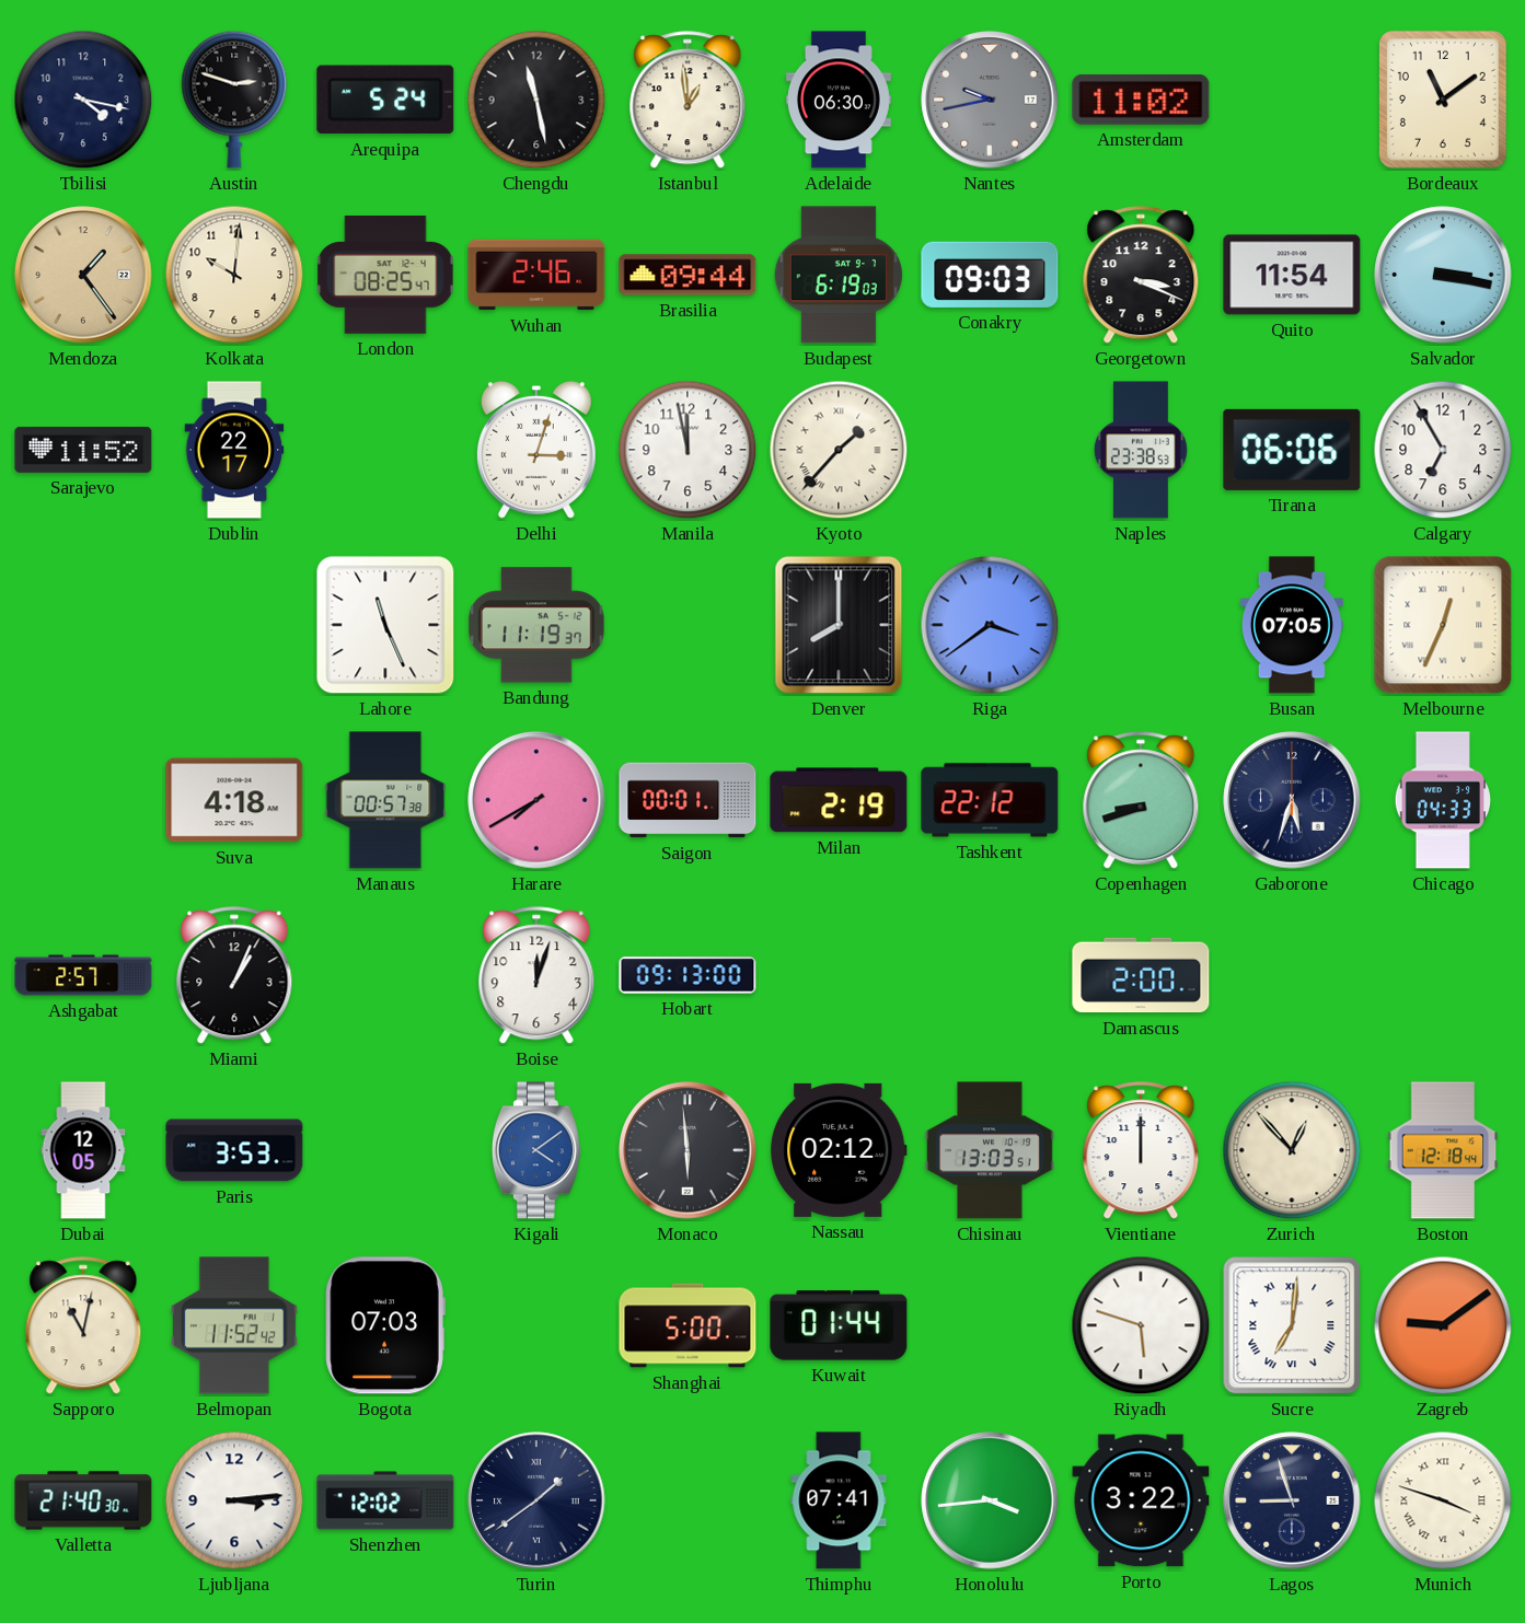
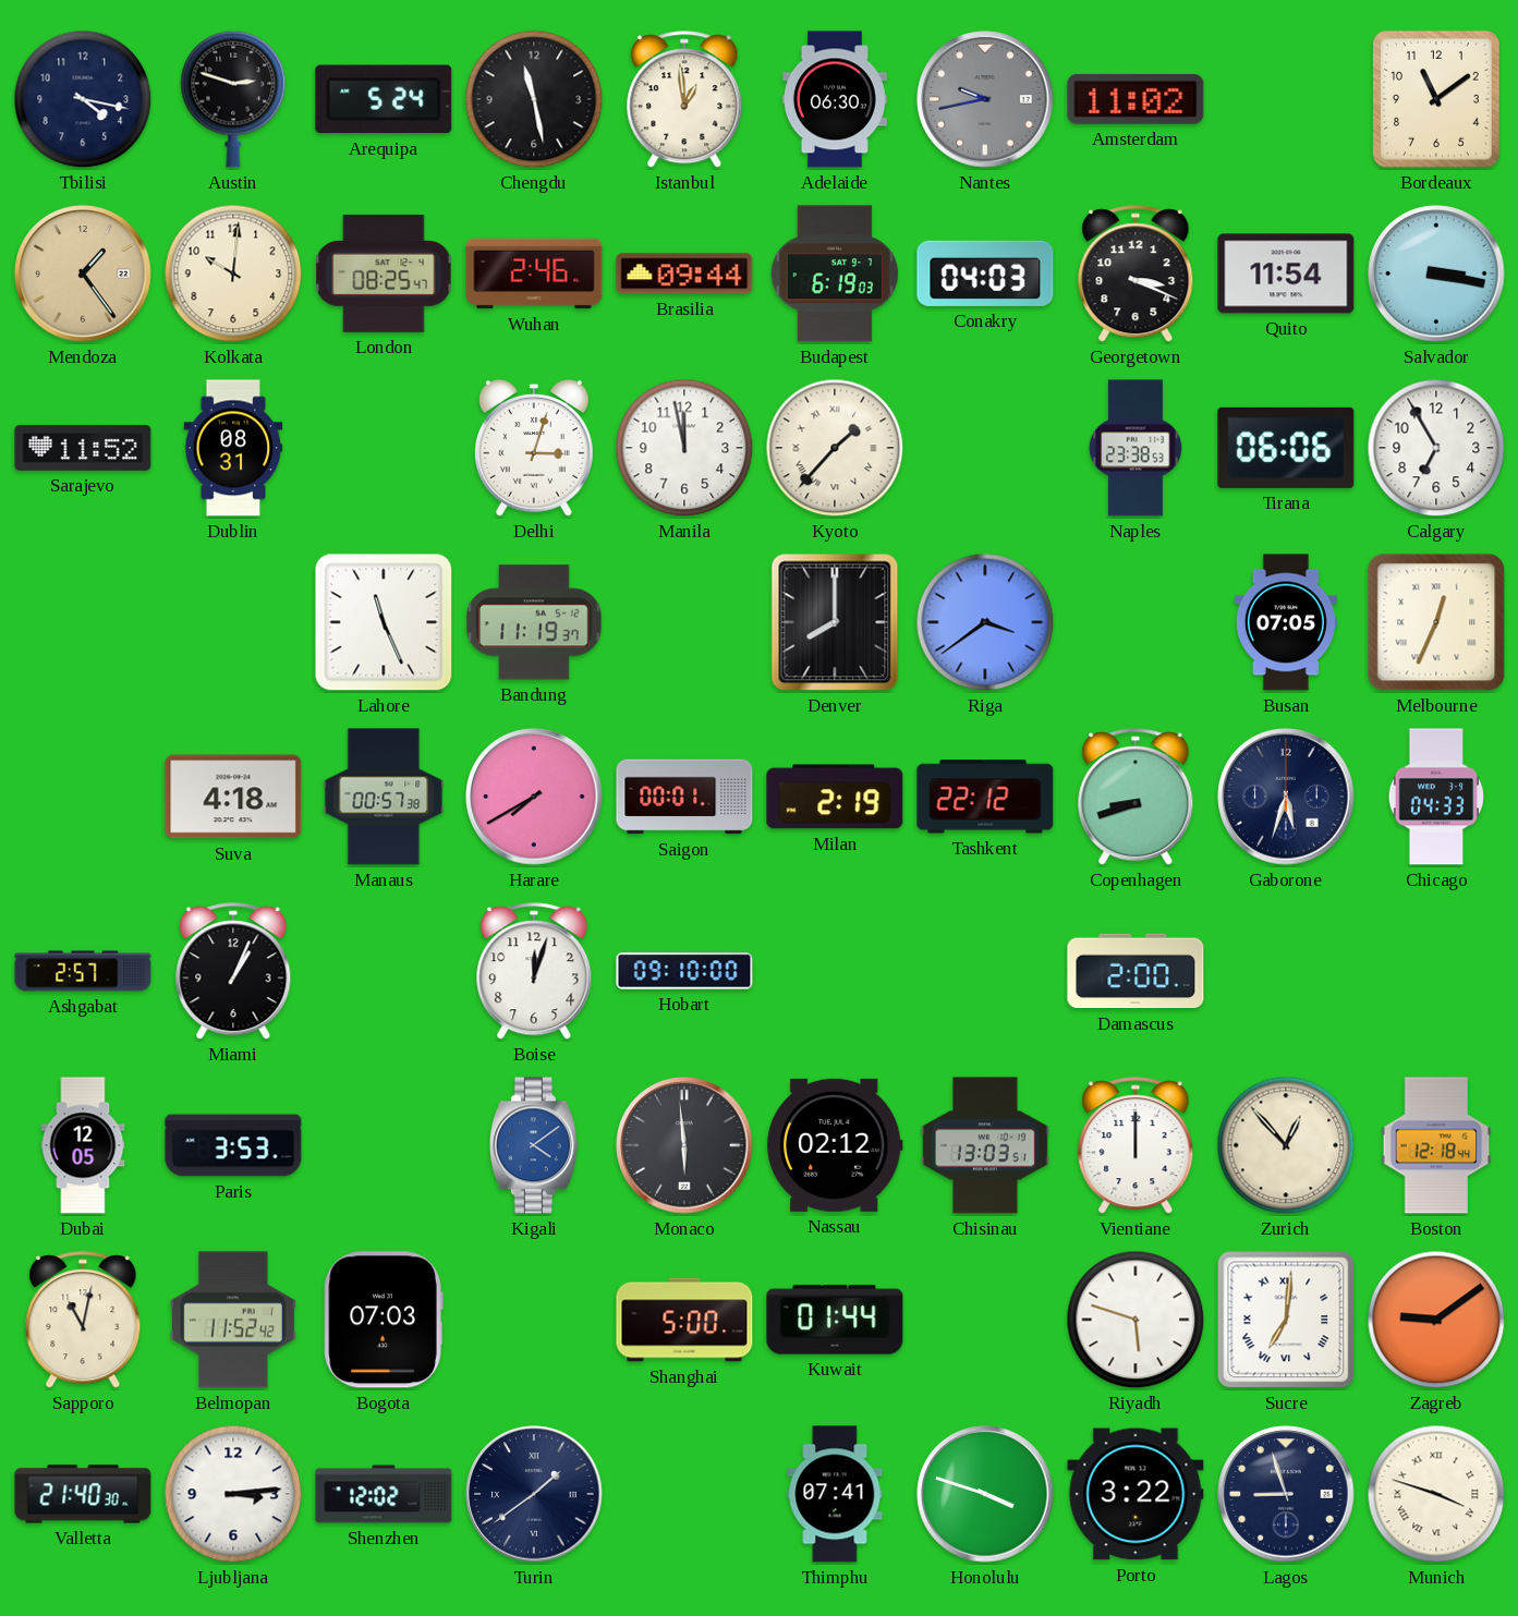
Conakry: 09:03 -> 04:03
Dublin: 22:17 -> 08:31
Hobart: 09:13 -> 09:10
Honolulu: 3:44 -> 3:48
